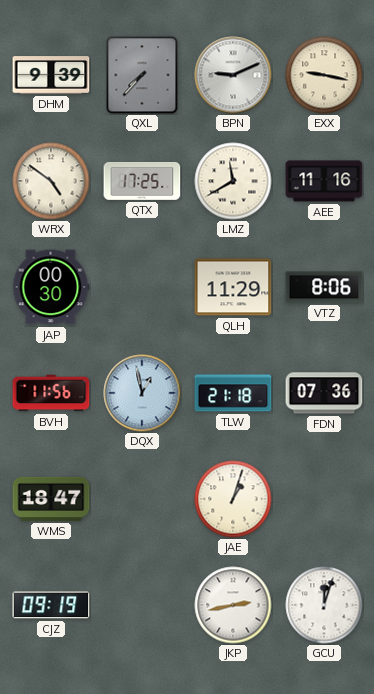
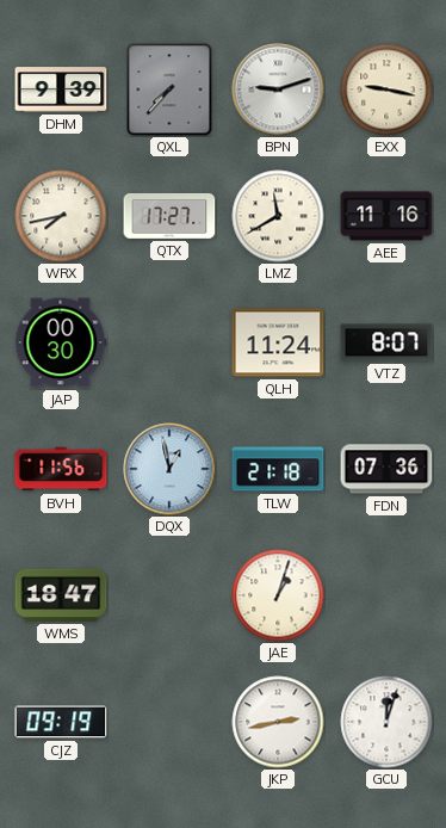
BPN: 9:11 -> 9:12
WRX: 4:51 -> 7:43
QTX: 17:25 -> 17:27
QLH: 11:29 -> 11:24
VTZ: 8:06 -> 8:07
